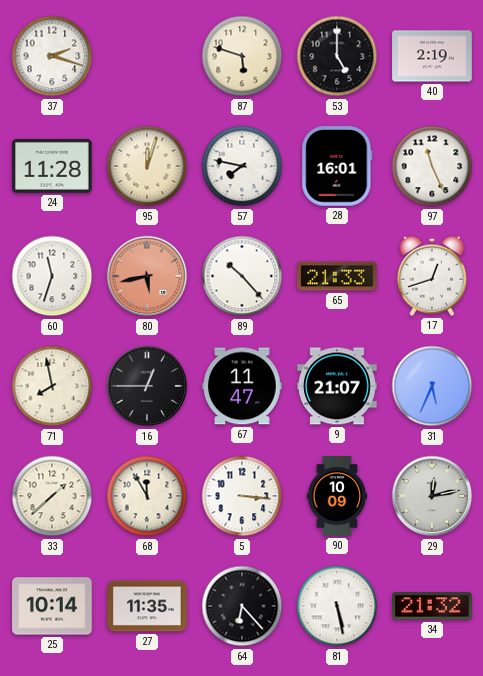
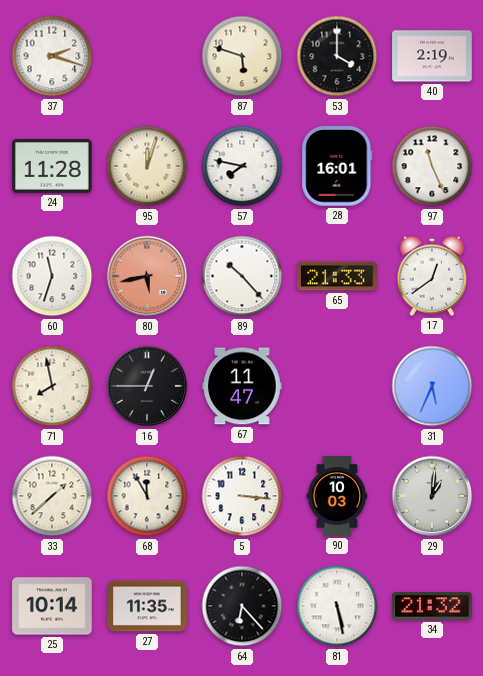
53: 5:00 -> 4:00
17: 12:42 -> 12:39
9: 21:07 -> none
90: 10:09 -> 10:03
29: 12:13 -> 1:01
